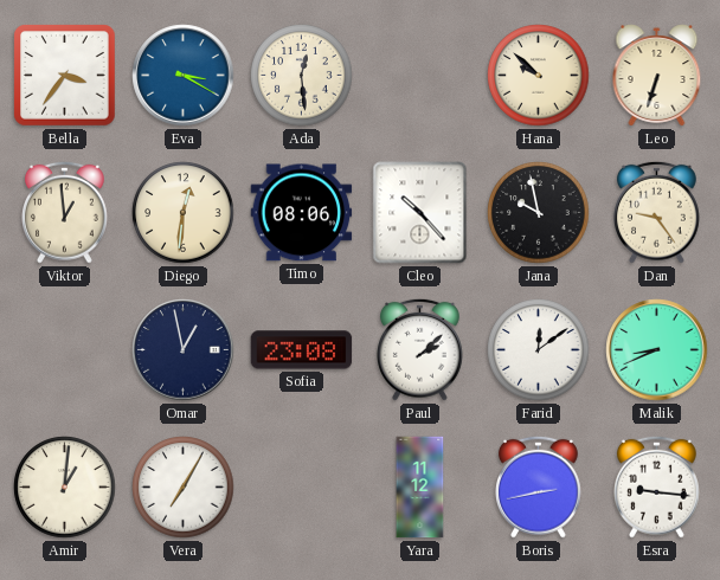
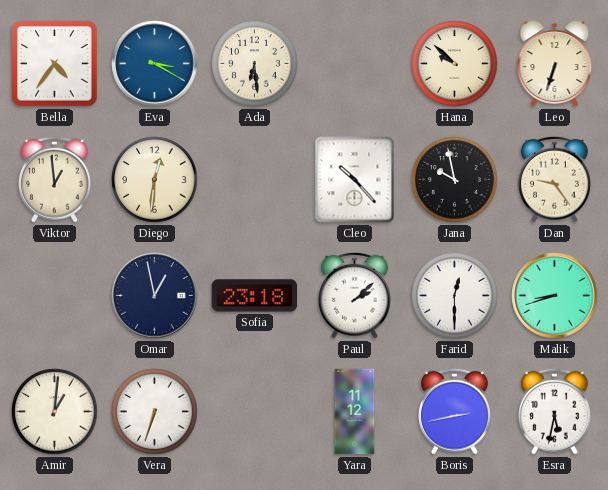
Bella: 3:36 -> 4:36
Ada: 12:29 -> 6:29
Timo: 08:06 -> none
Sofia: 23:08 -> 23:18
Farid: 12:09 -> 12:30
Malik: 8:41 -> 8:42
Vera: 7:05 -> 6:33
Esra: 9:16 -> 5:32
